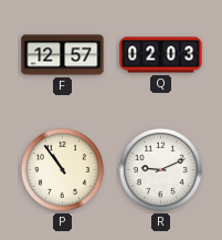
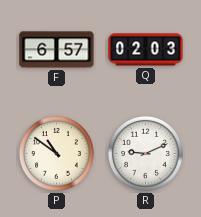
F: 12:57 -> 6:57
P: 10:54 -> 10:51
